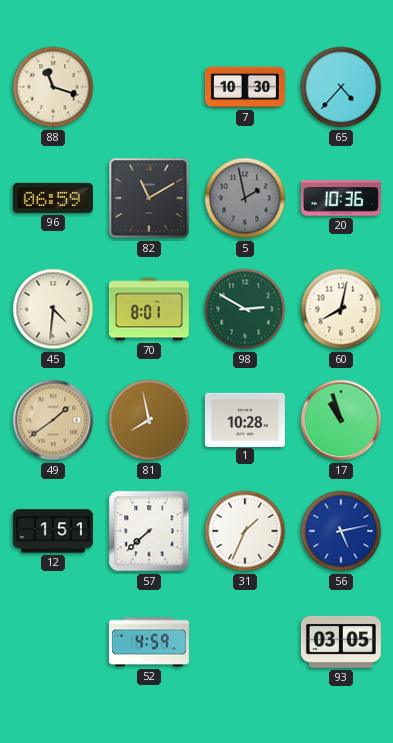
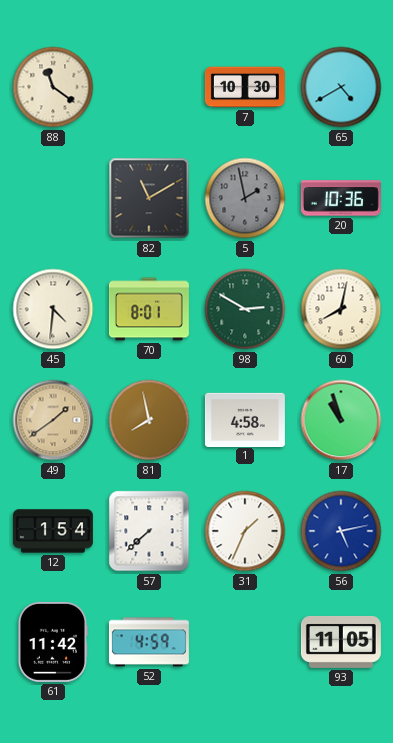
88: 11:18 -> 11:21
65: 4:37 -> 4:40
96: 06:59 -> none
1: 10:28 -> 4:58
12: 1:51 -> 1:54
61: none -> 11:42
93: 03:05 -> 11:05
